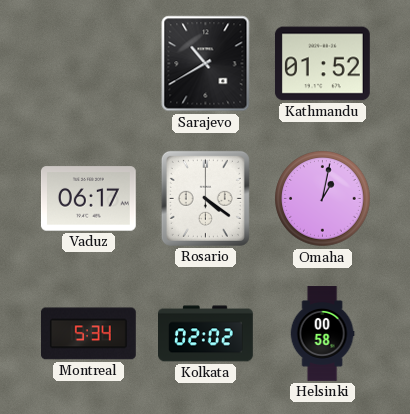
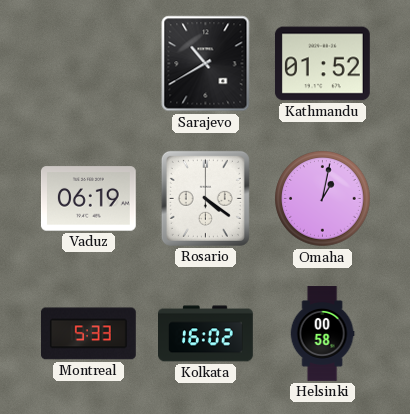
Vaduz: 06:17 -> 06:19
Montreal: 5:34 -> 5:33
Kolkata: 02:02 -> 16:02
